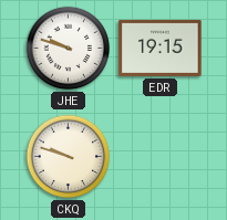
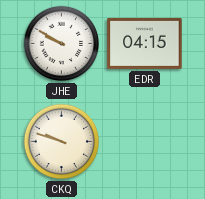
JHE: 9:48 -> 9:50
EDR: 19:15 -> 04:15
